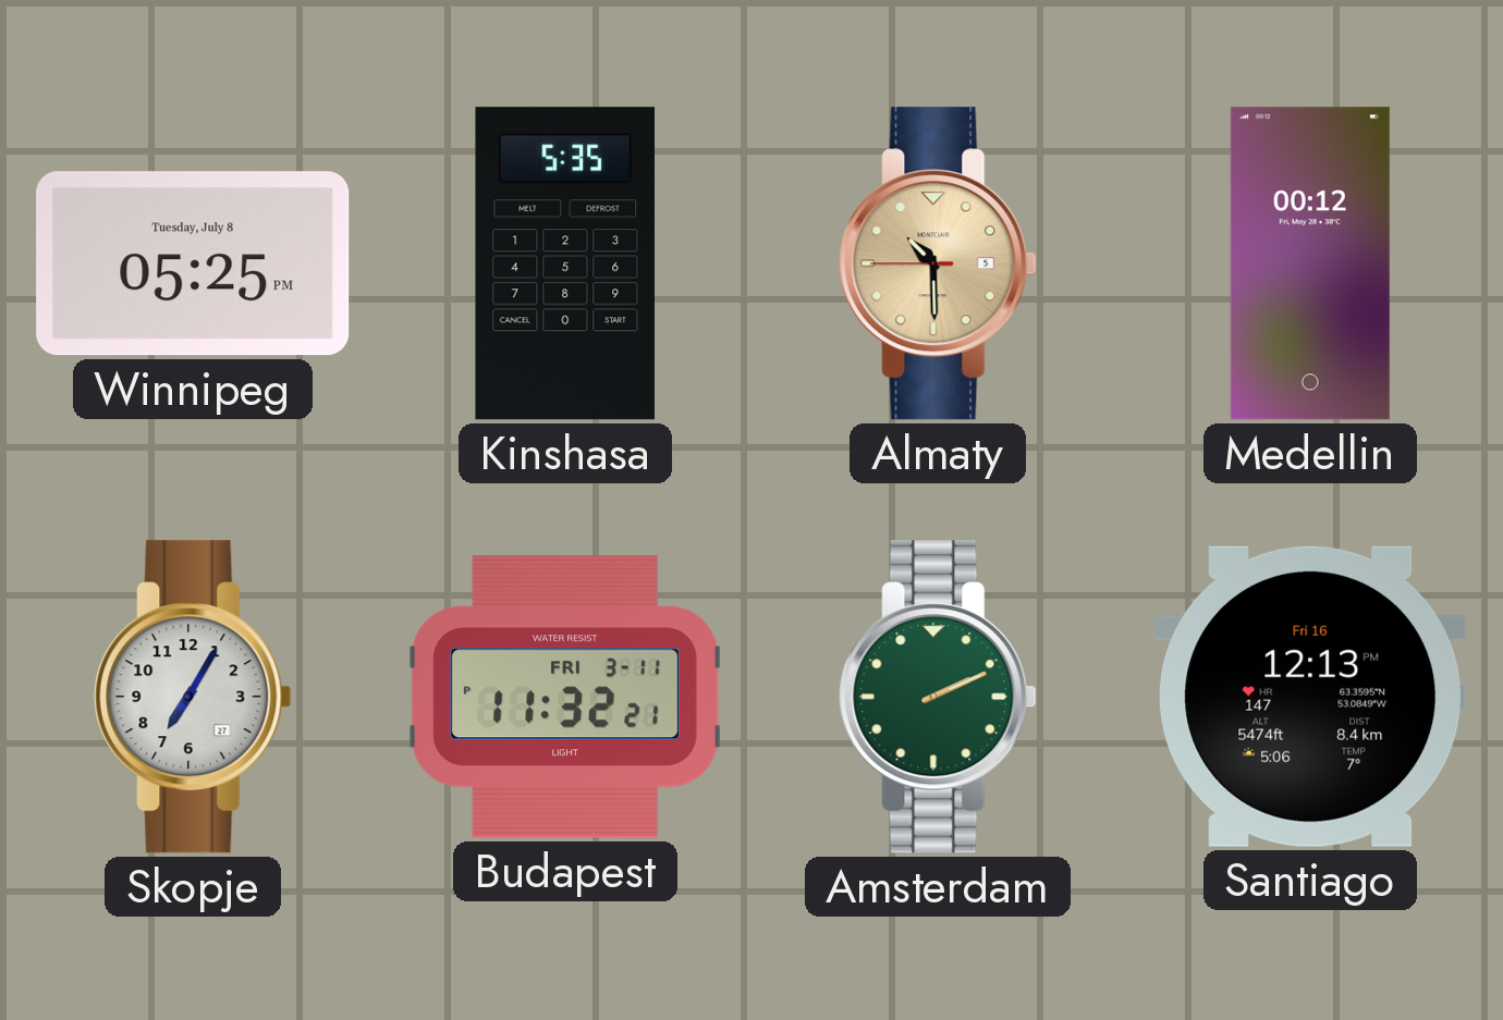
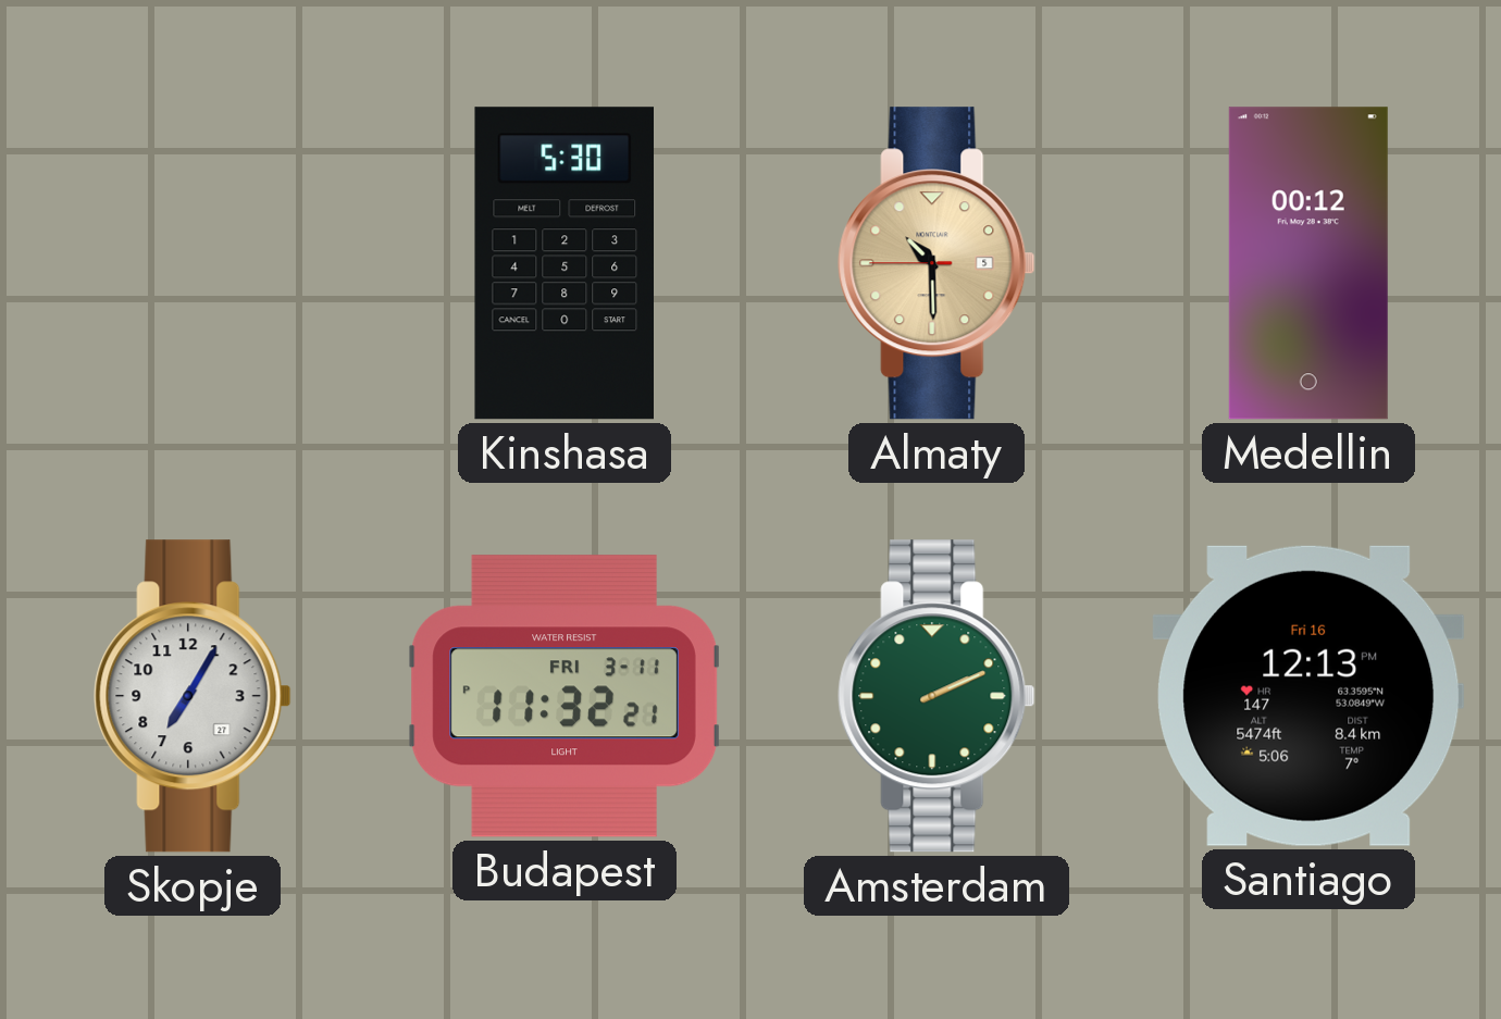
Winnipeg: 05:25 -> none
Kinshasa: 5:35 -> 5:30
